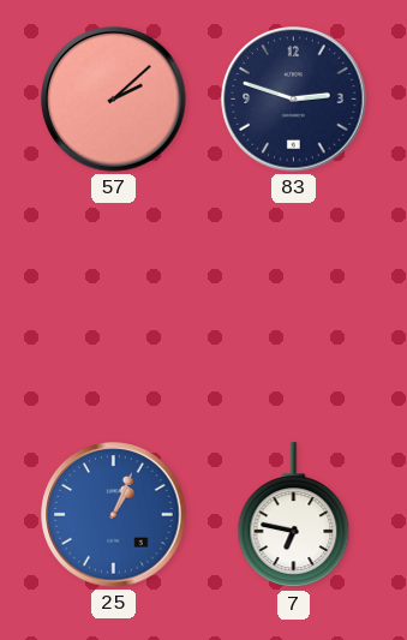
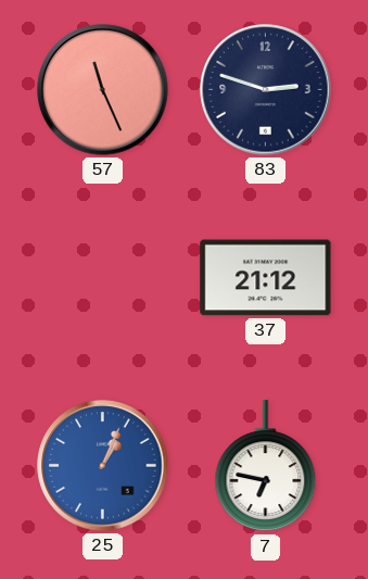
57: 2:08 -> 11:26
37: none -> 21:12
